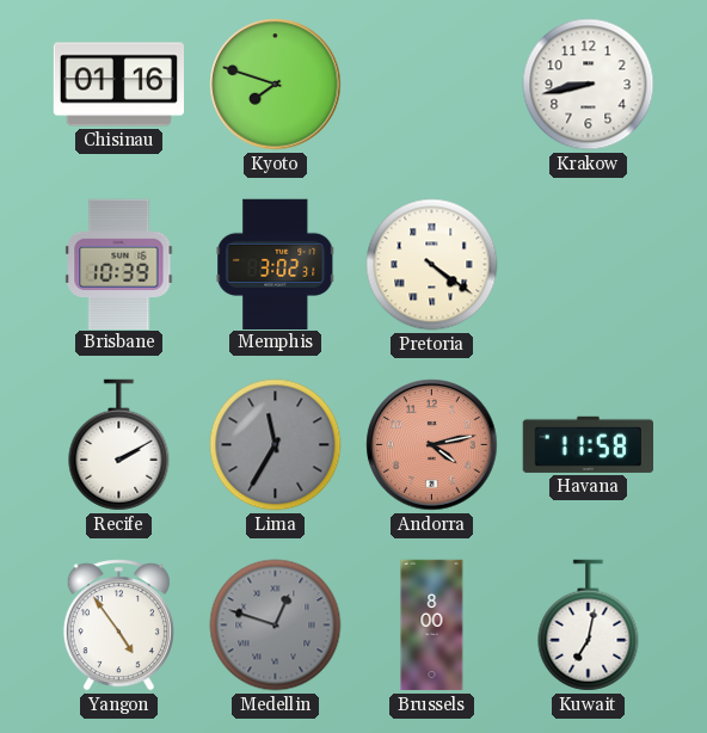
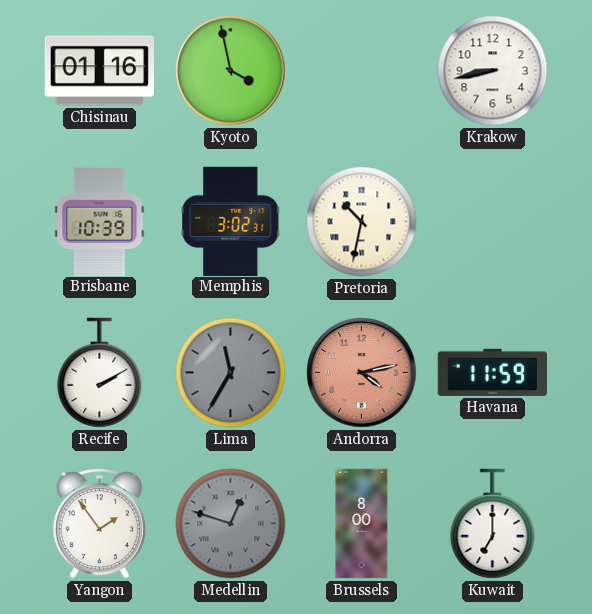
Kyoto: 7:48 -> 3:58
Pretoria: 4:21 -> 10:32
Havana: 11:58 -> 11:59
Yangon: 4:54 -> 1:54
Kuwait: 7:02 -> 7:00
